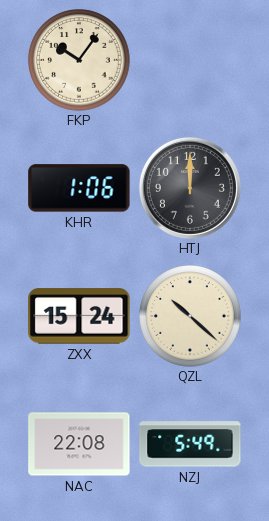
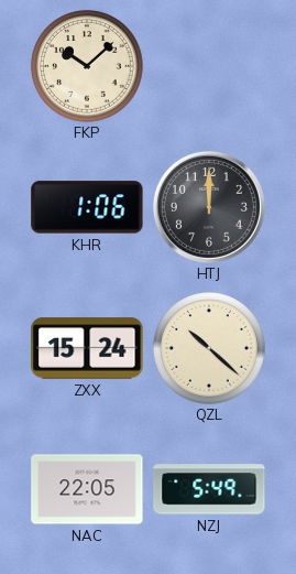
FKP: 10:06 -> 10:08
NAC: 22:08 -> 22:05
